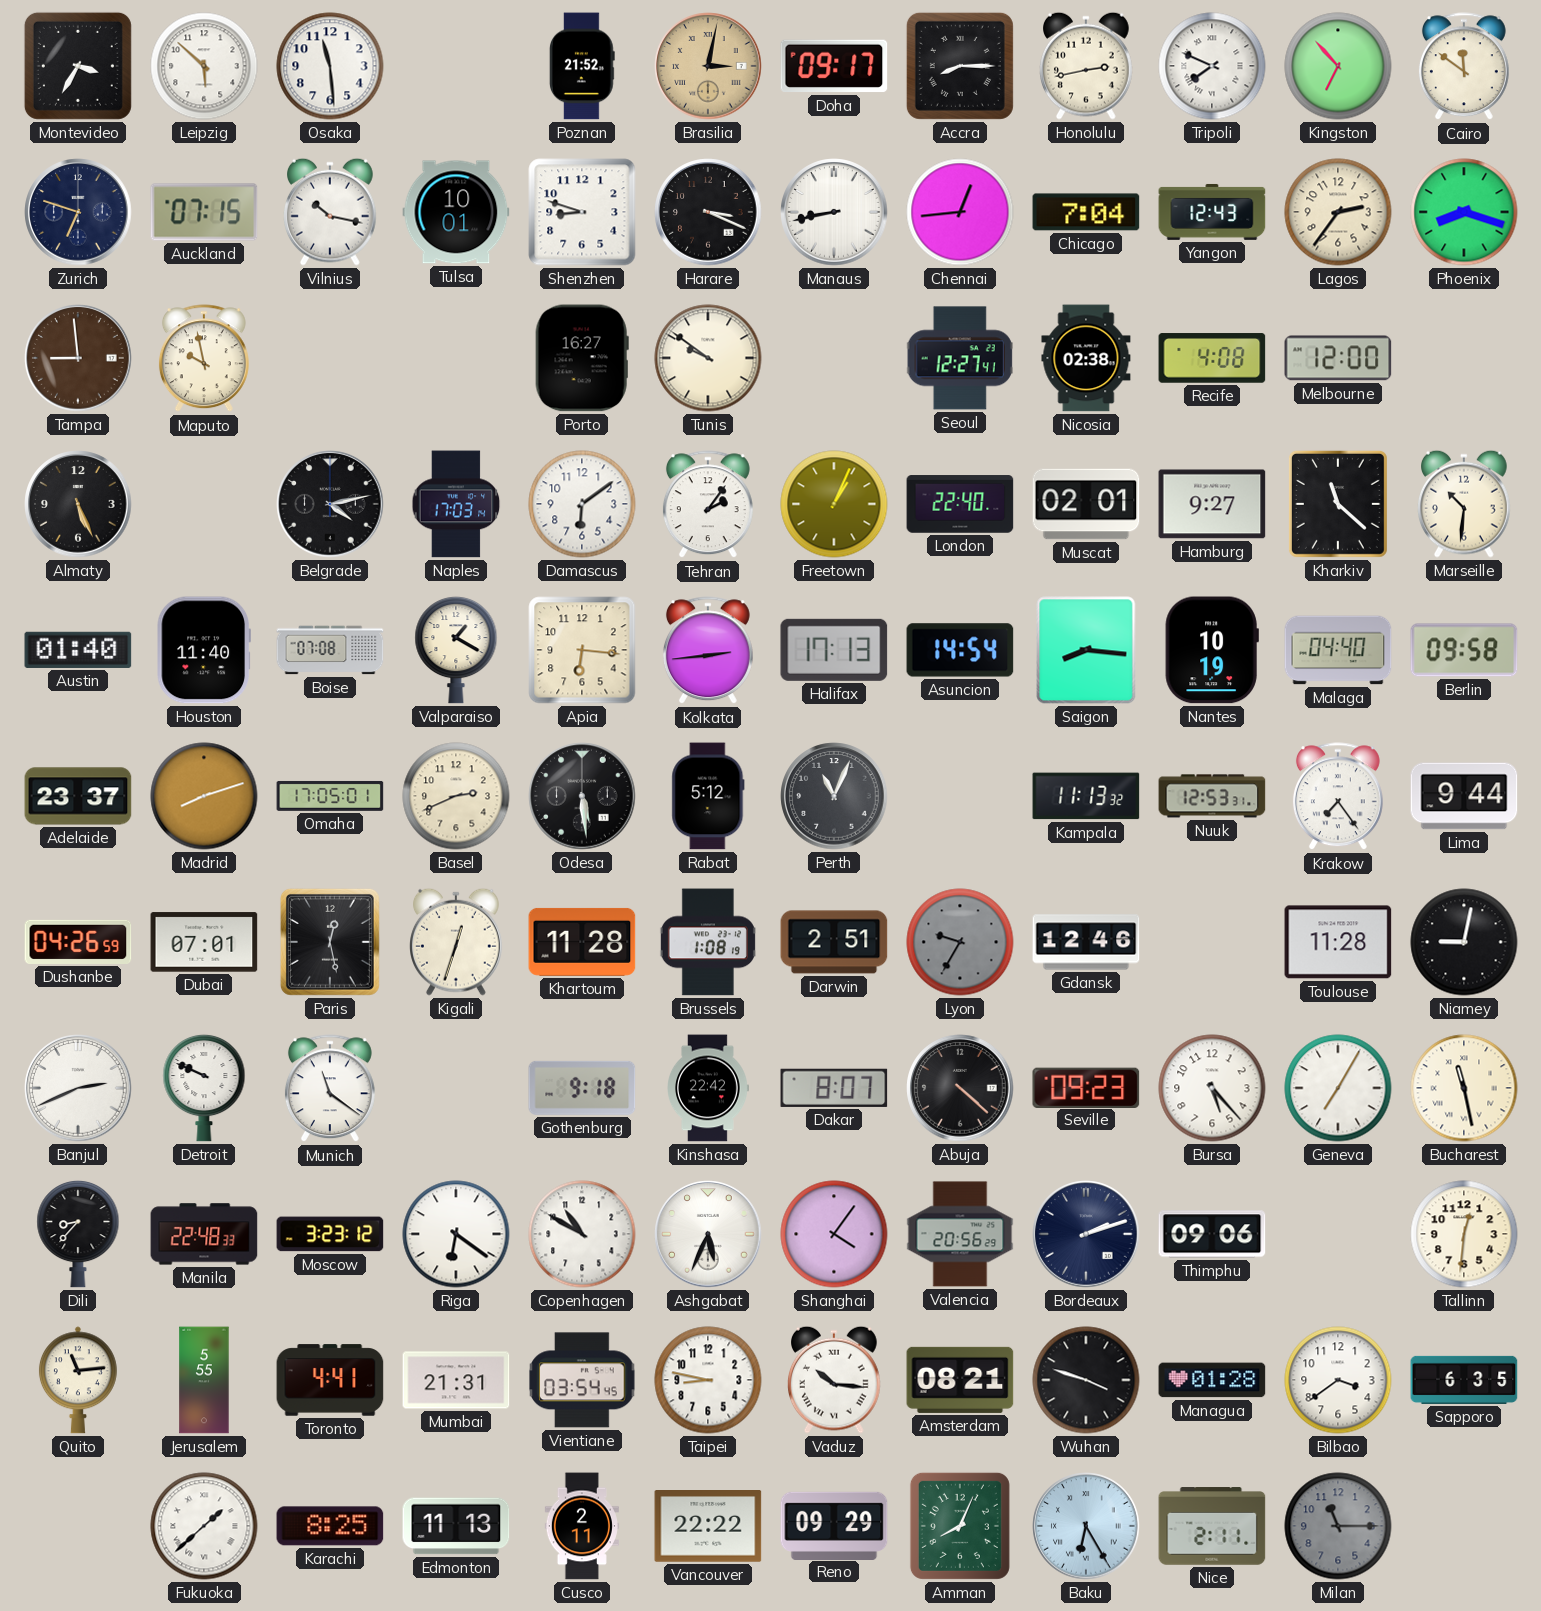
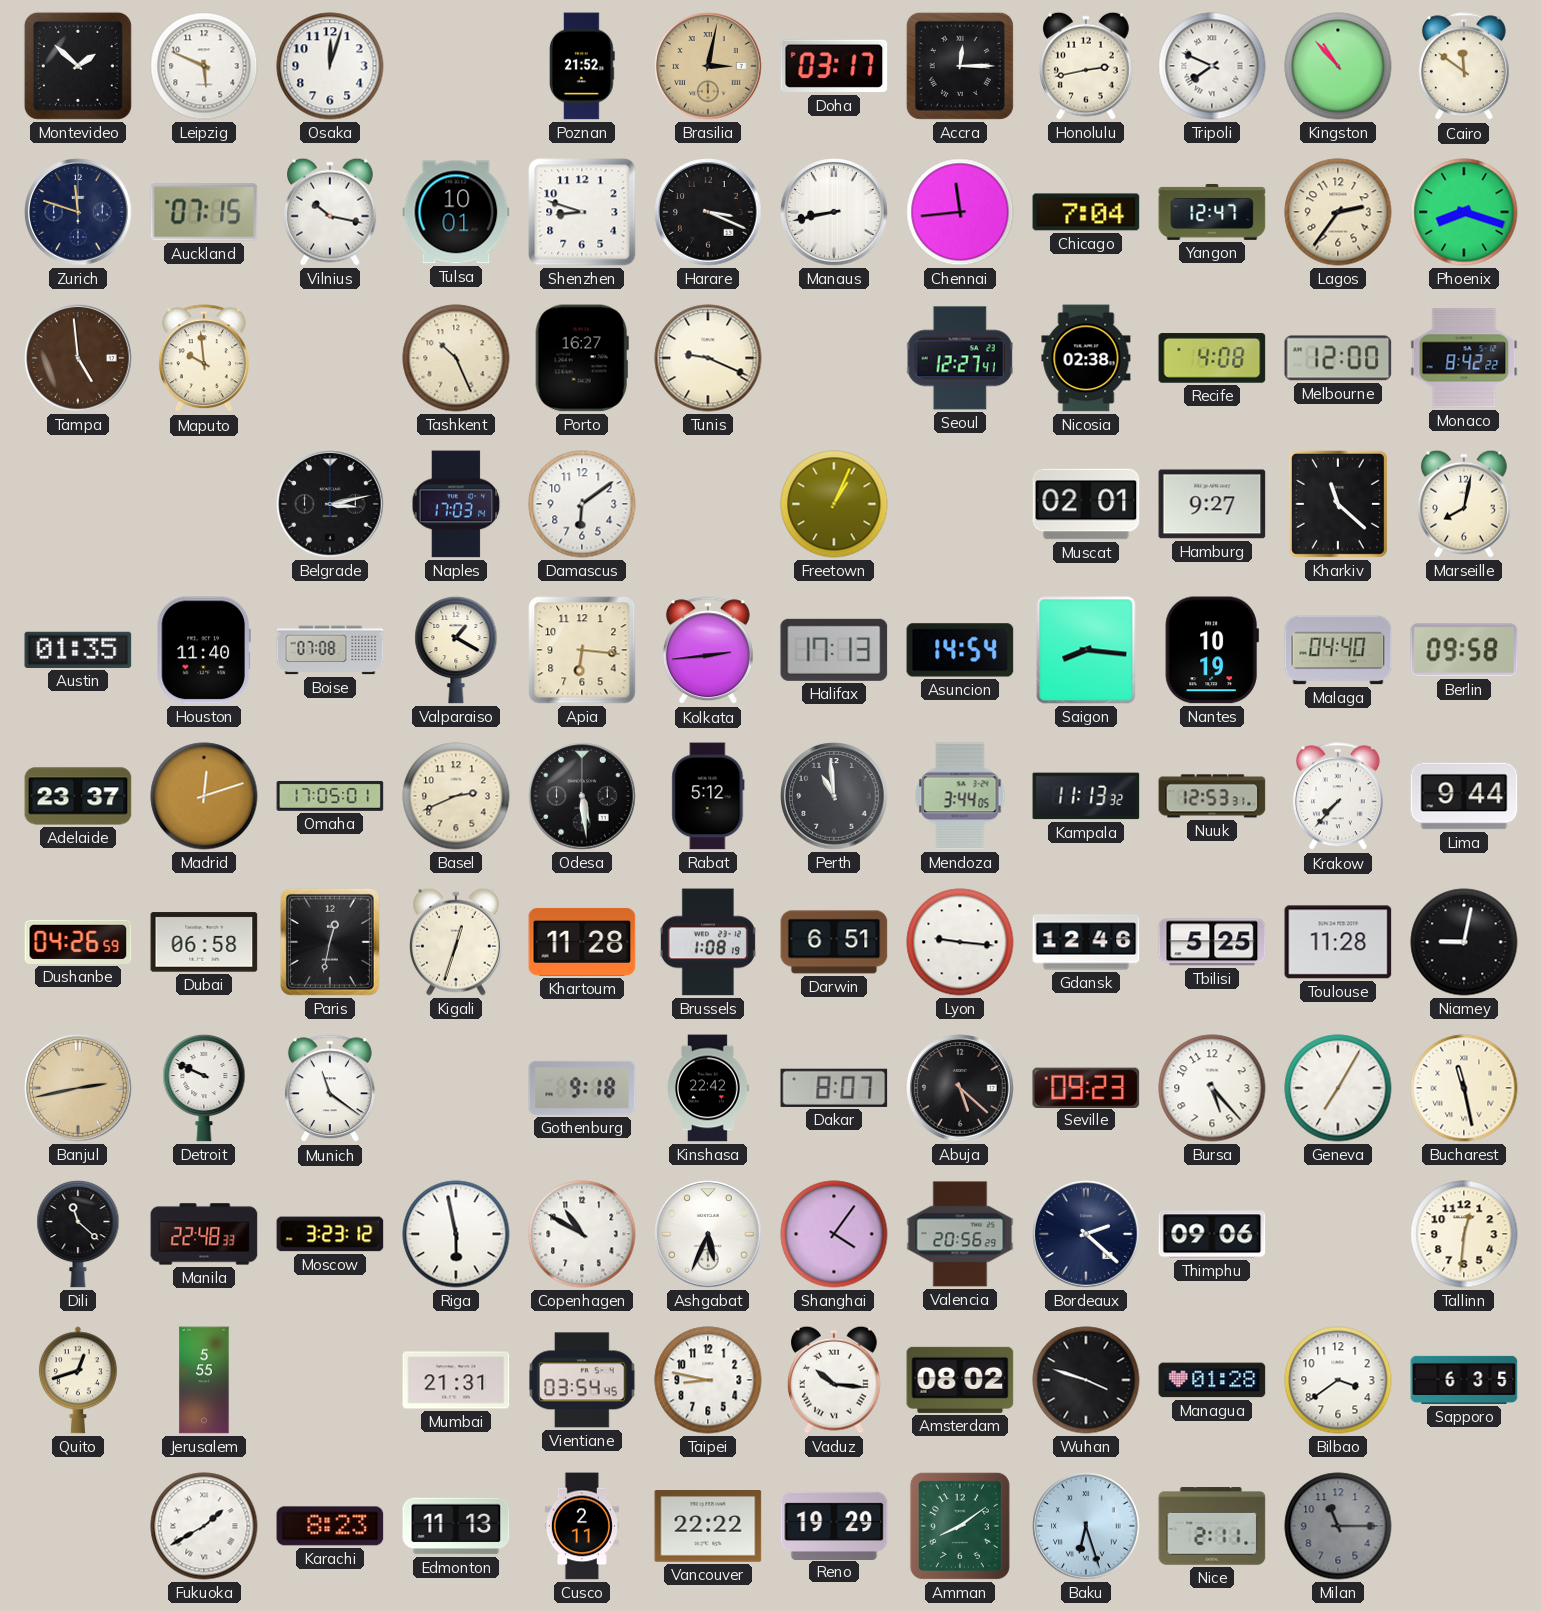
Montevideo: 3:35 -> 1:52
Leipzig: 5:52 -> 5:49
Osaka: 11:29 -> 12:03
Doha: 09:17 -> 03:17
Accra: 8:15 -> 12:15
Kingston: 6:53 -> 10:53
Zurich: 6:48 -> 11:48
Chennai: 12:44 -> 11:44
Yangon: 12:43 -> 12:47
Tampa: 8:59 -> 4:59
Maputo: 9:58 -> 9:59
Tashkent: none -> 10:26
Tunis: 9:51 -> 9:19
Monaco: none -> 8:42
Almaty: 5:26 -> none
Belgrade: 4:13 -> 3:13
Tehran: 2:06 -> none
London: 22:40 -> none
Marseille: 10:31 -> 8:02
Austin: 01:40 -> 01:35
Madrid: 8:12 -> 12:12
Perth: 11:04 -> 10:59
Mendoza: none -> 3:44
Krakow: 7:24 -> 7:37
Dubai: 07:01 -> 06:58
Paris: 12:28 -> 12:32
Darwin: 2:51 -> 6:51
Lyon: 9:35 -> 9:16
Lyon dial: grey -> white
Tbilisi: none -> 5:25
Banjul: 2:41 -> 2:43
Banjul dial: white -> champagne
Abuja: 4:22 -> 5:22
Dili: 8:37 -> 11:22
Riga: 6:21 -> 5:58
Bordeaux: 2:12 -> 2:22
Quito: 11:14 -> 12:42
Toronto: 4:41 -> none
Amsterdam: 08:21 -> 08:02
Fukuoka: 1:38 -> 1:40
Karachi: 8:25 -> 8:23
Reno: 09:29 -> 19:29
Amman: 8:04 -> 8:09
Baku: 6:25 -> 6:27
